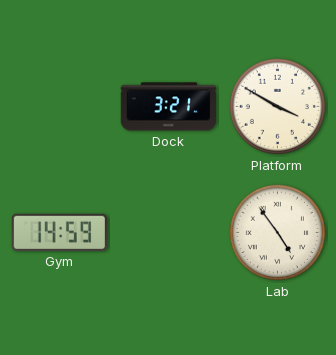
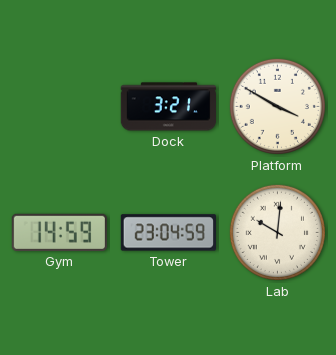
Tower: none -> 23:04
Lab: 4:54 -> 10:01
